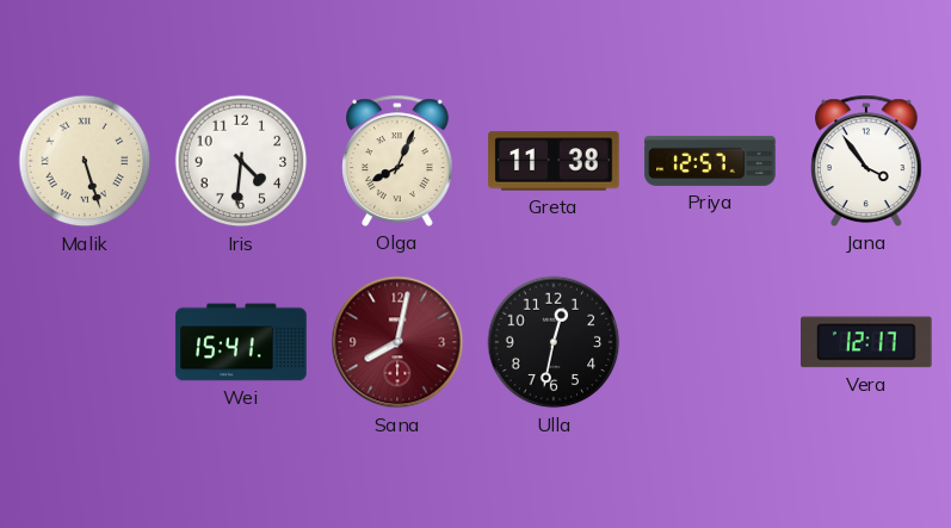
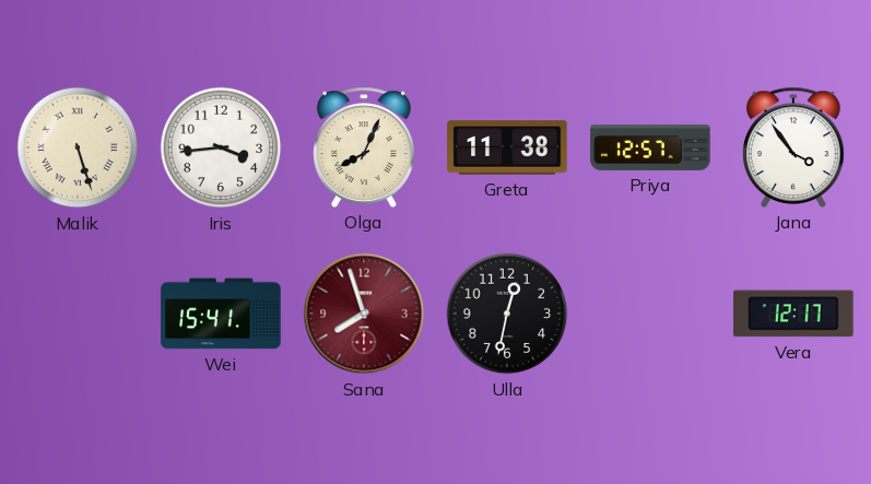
Iris: 4:31 -> 3:44
Sana: 8:02 -> 7:57
